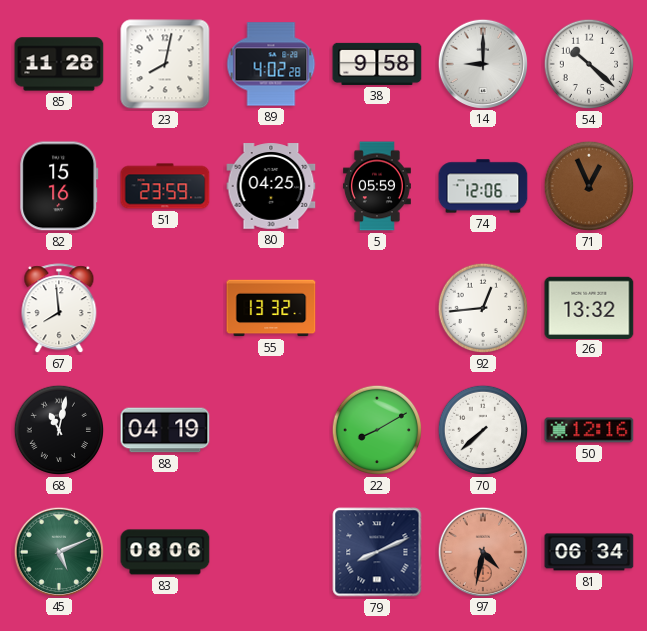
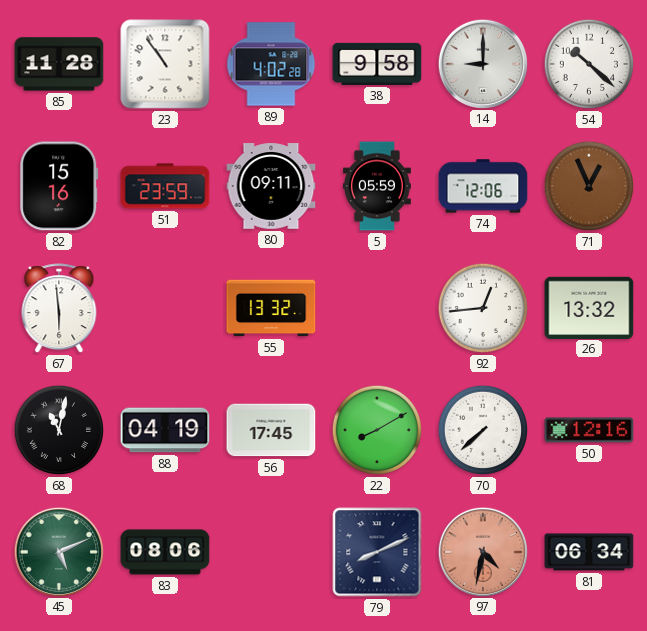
23: 8:02 -> 10:54
80: 04:25 -> 09:11
67: 7:59 -> 5:59
56: none -> 17:45
